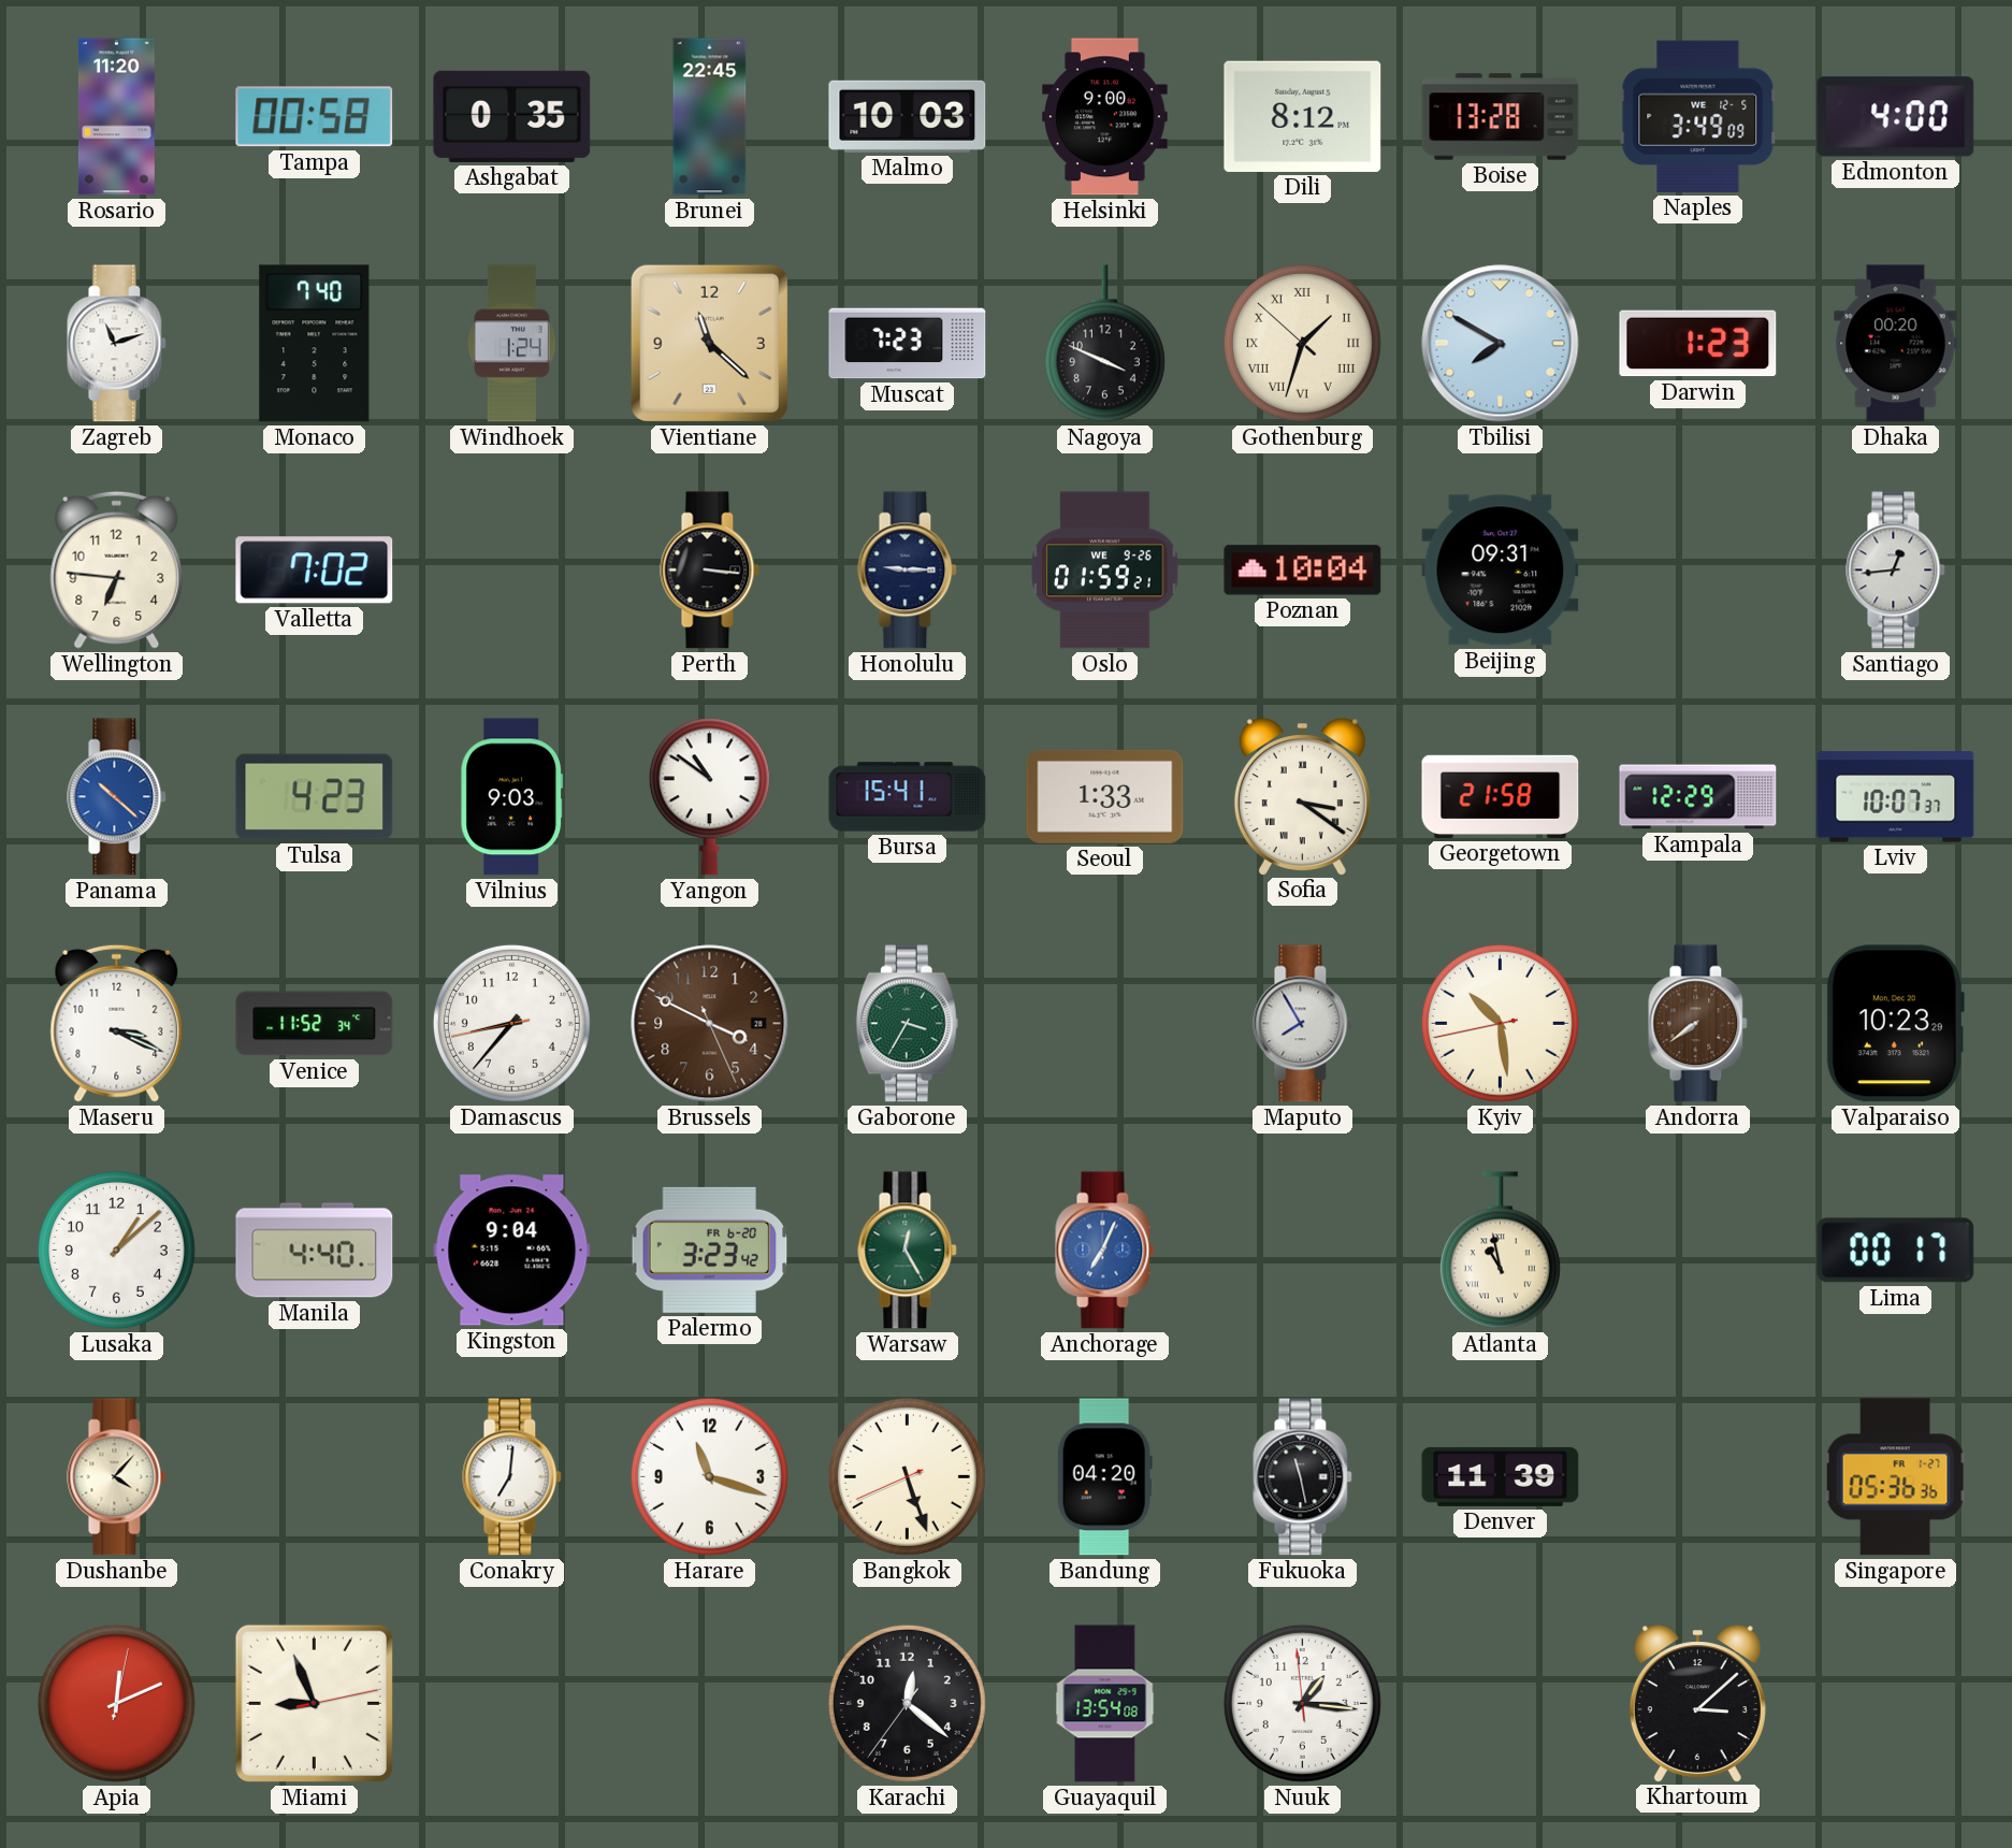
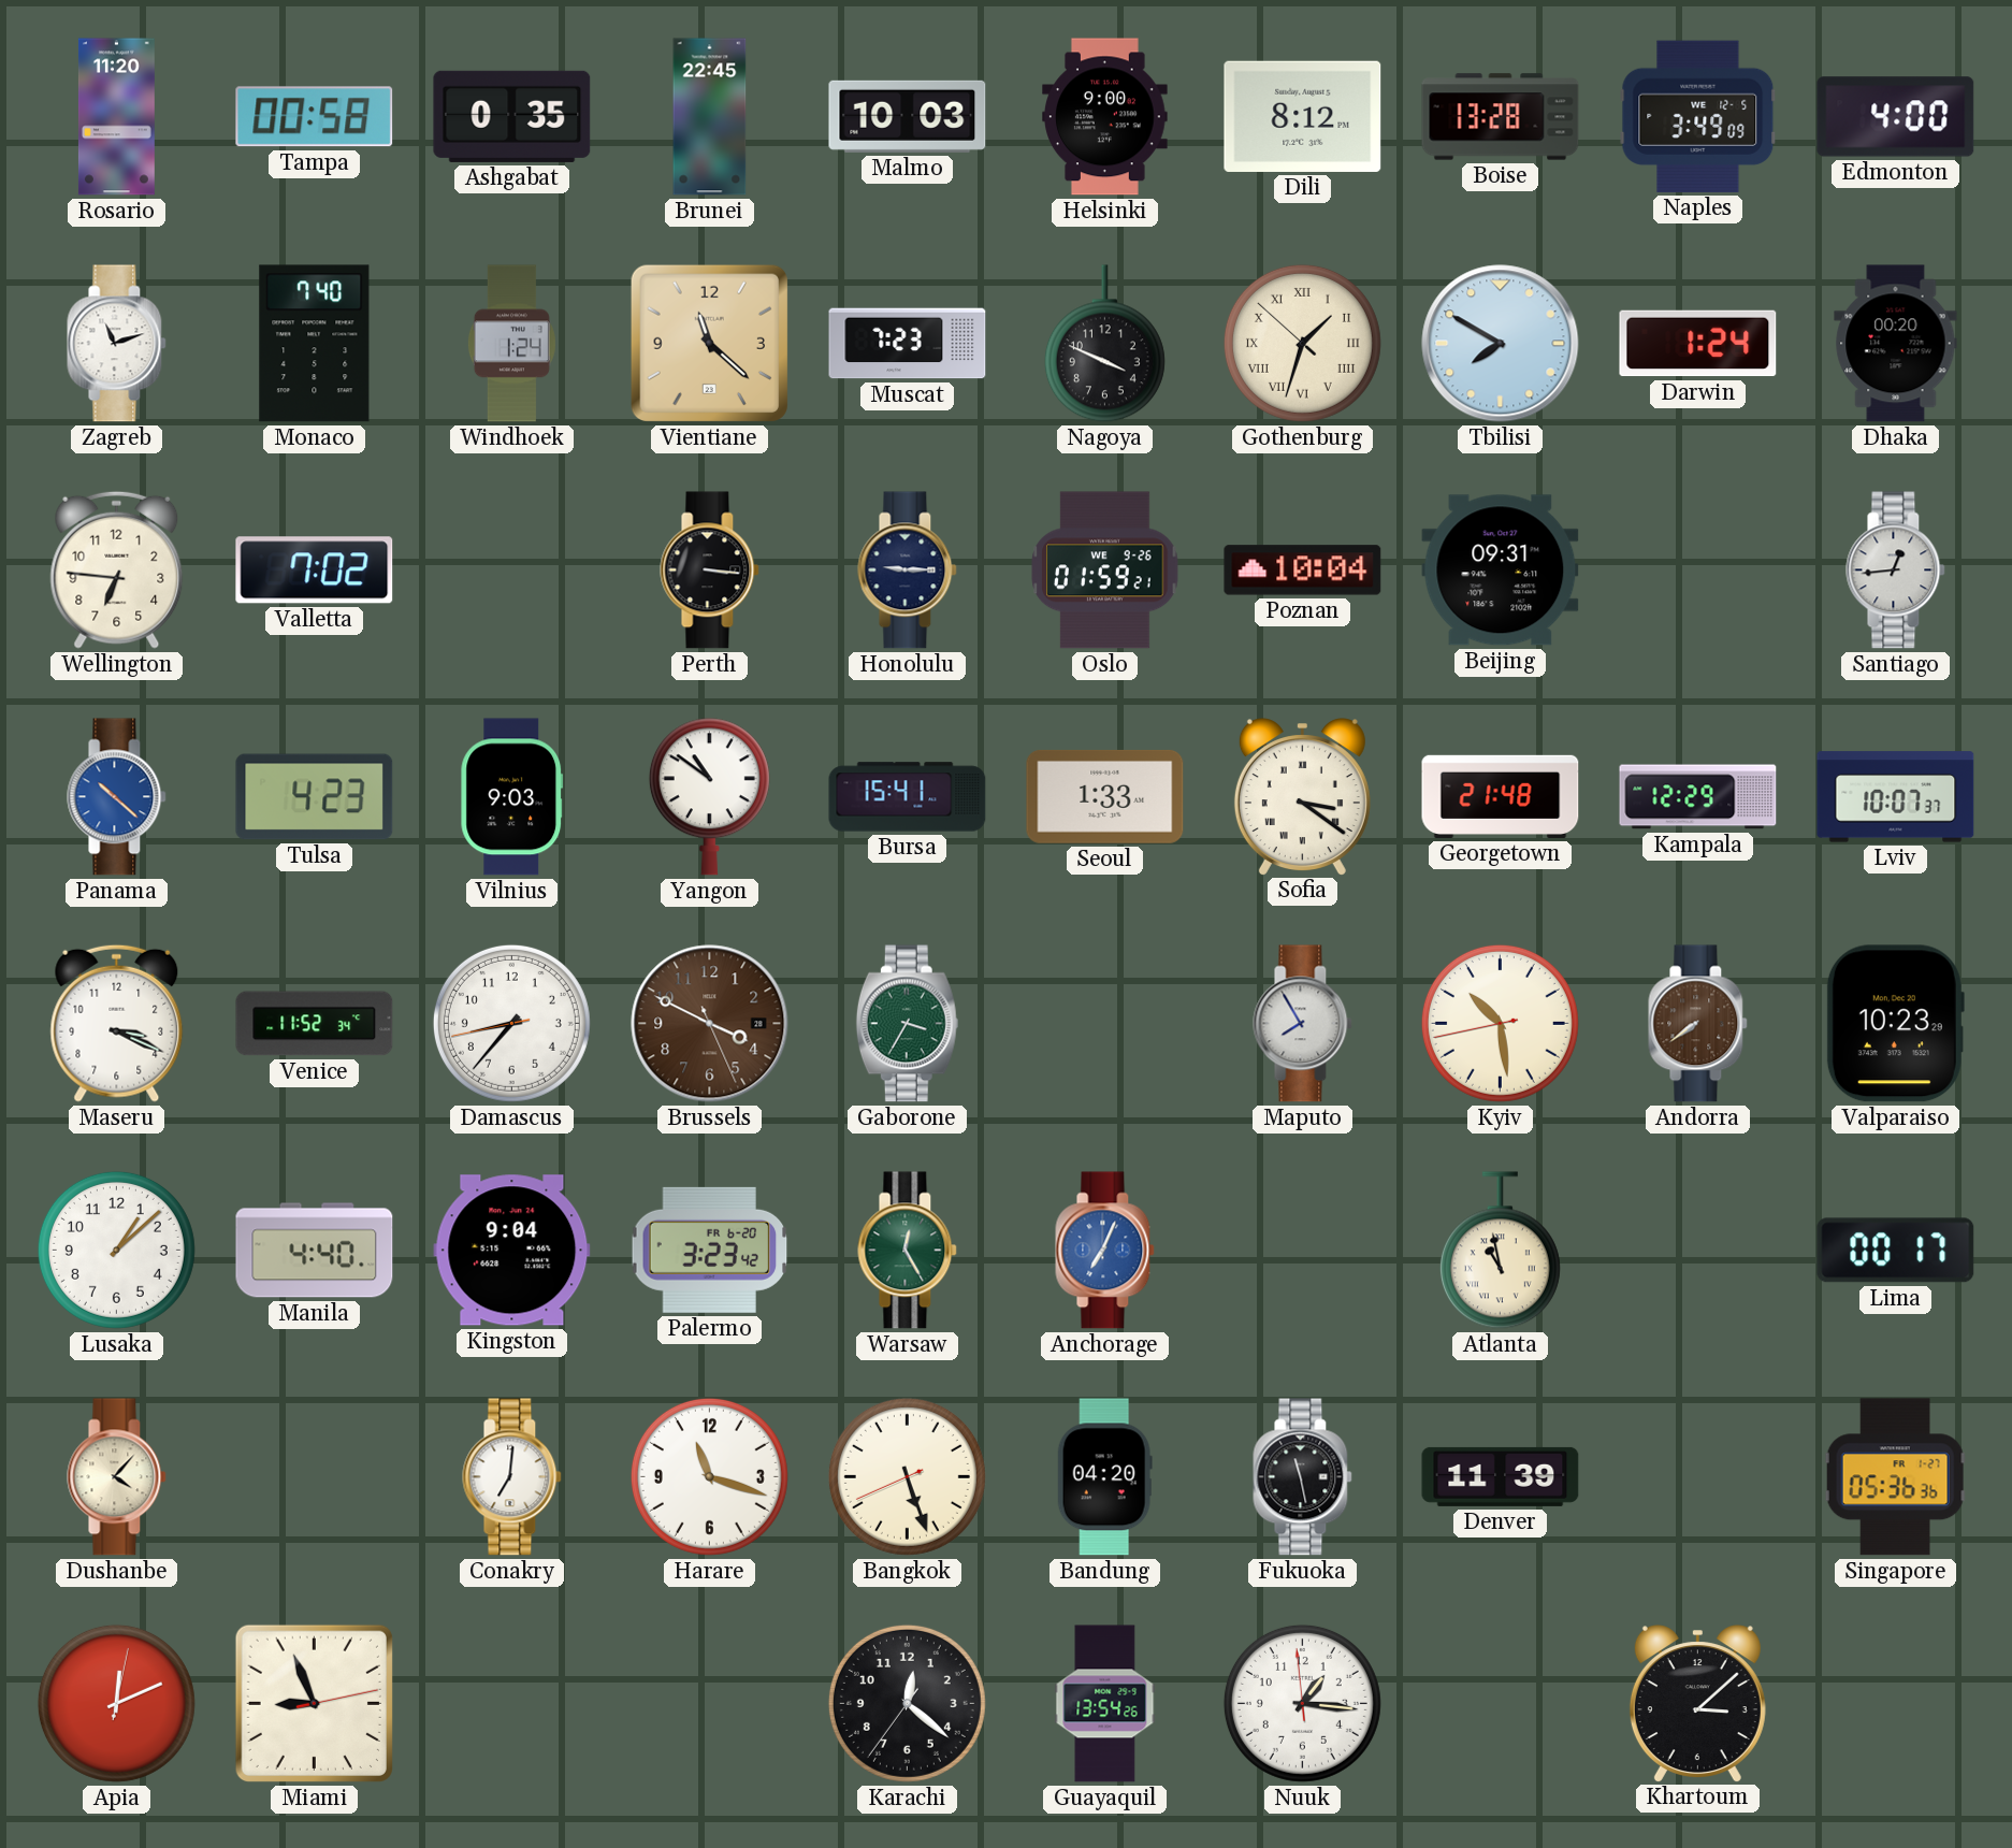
Darwin: 1:23 -> 1:24
Georgetown: 21:58 -> 21:48
Guayaquil: 13:54:08 -> 13:54:26
